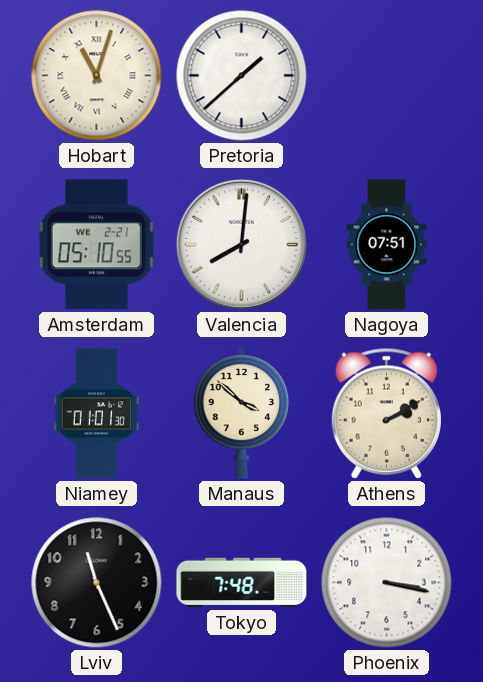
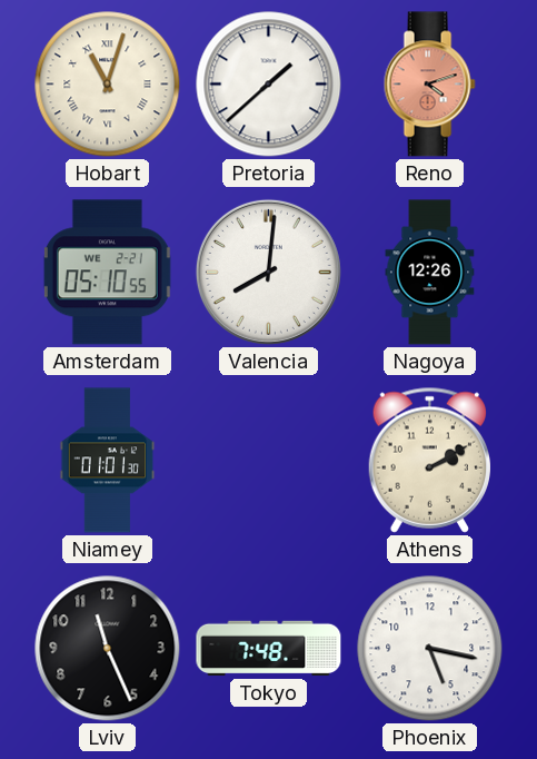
Reno: none -> 4:12
Nagoya: 07:51 -> 12:26
Manaus: 3:52 -> none
Phoenix: 3:17 -> 5:17
